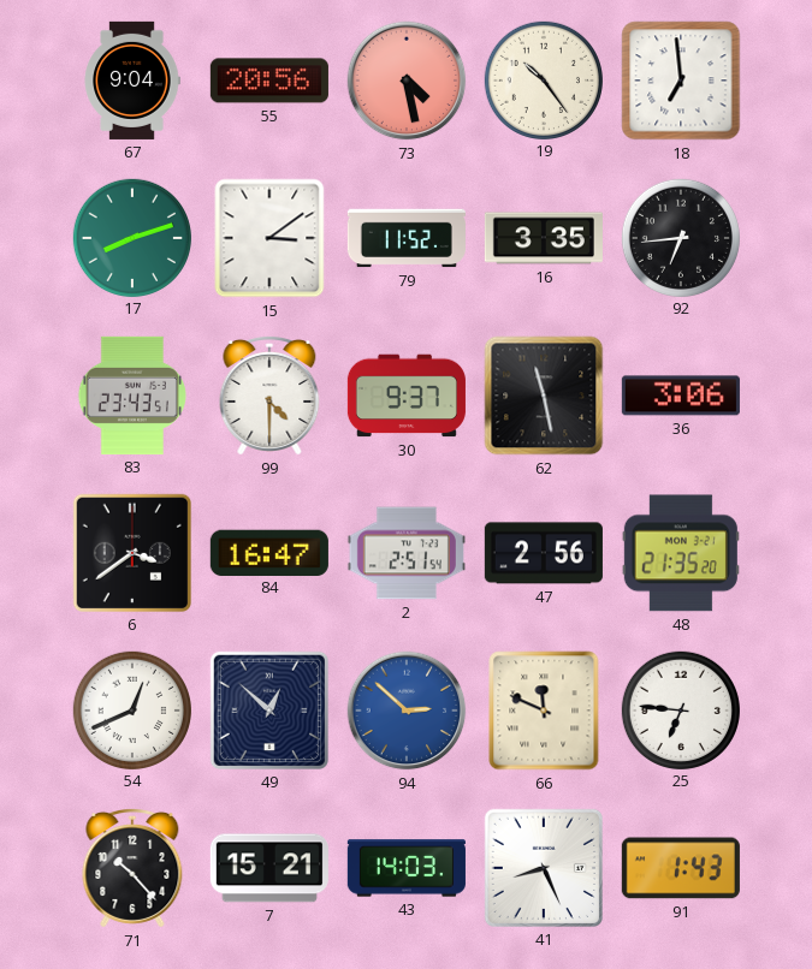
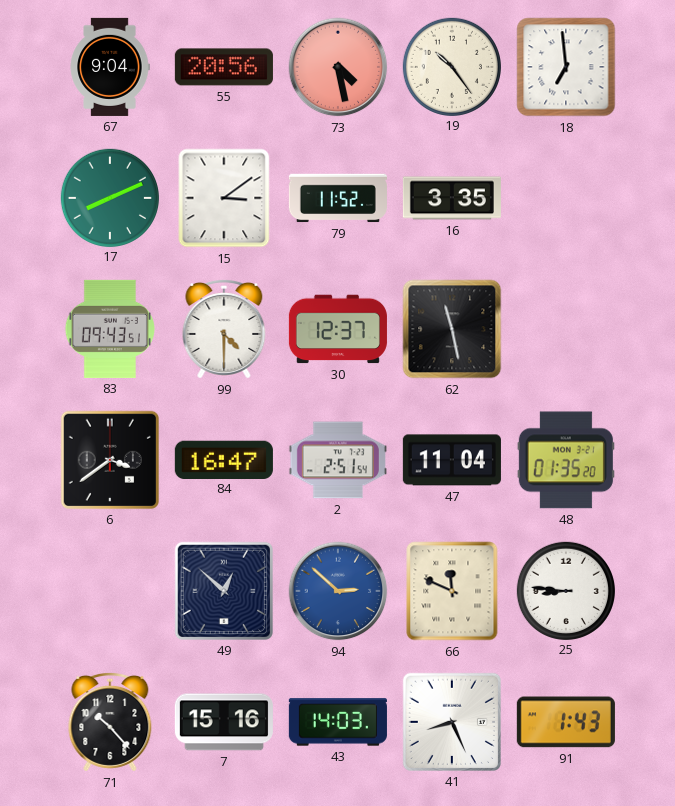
17: 8:12 -> 8:11
92: 6:44 -> none
83: 23:43 -> 09:43
30: 9:37 -> 12:37
36: 3:06 -> none
47: 2:56 -> 11:04
48: 21:35 -> 01:35
54: 12:41 -> none
25: 6:46 -> 8:46
7: 15:21 -> 15:16
